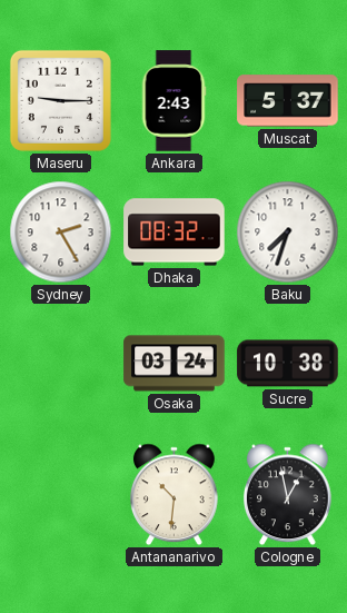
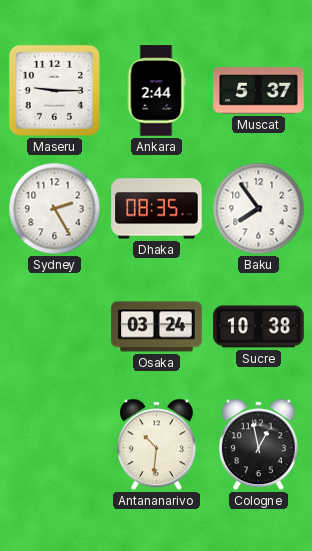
Ankara: 2:43 -> 2:44
Dhaka: 08:32 -> 08:35
Baku: 7:33 -> 7:54
